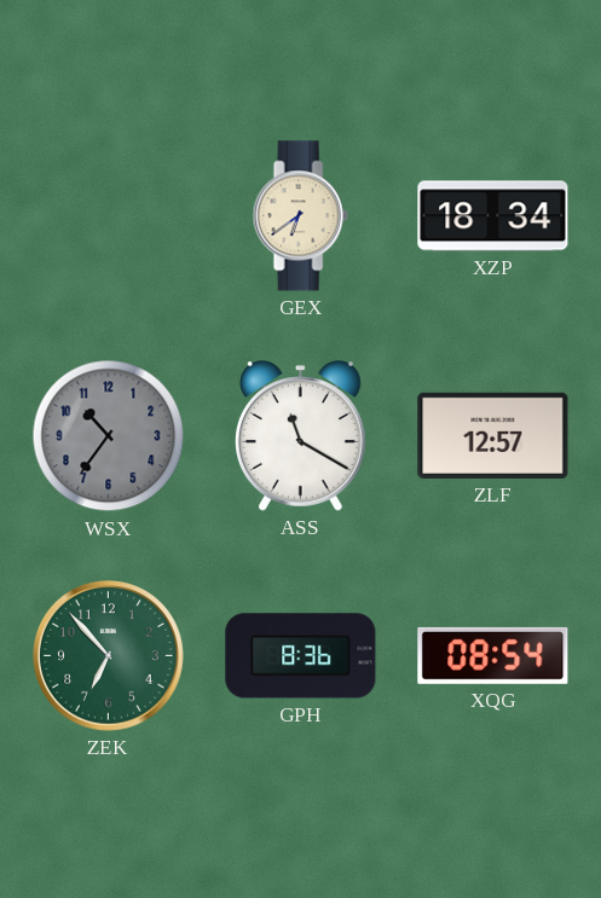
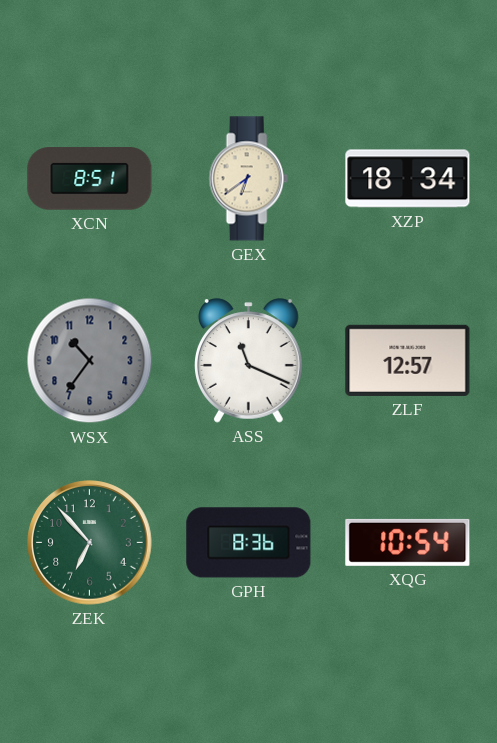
XCN: none -> 8:51
ASS: 11:20 -> 11:19
XQG: 08:54 -> 10:54
